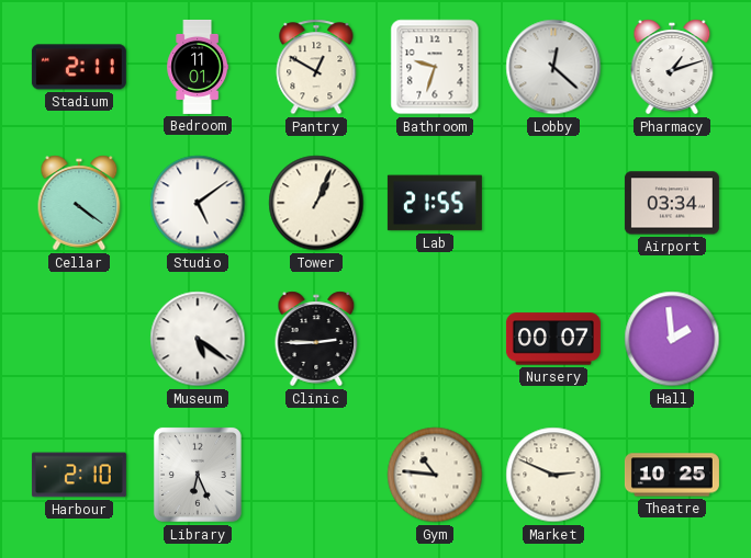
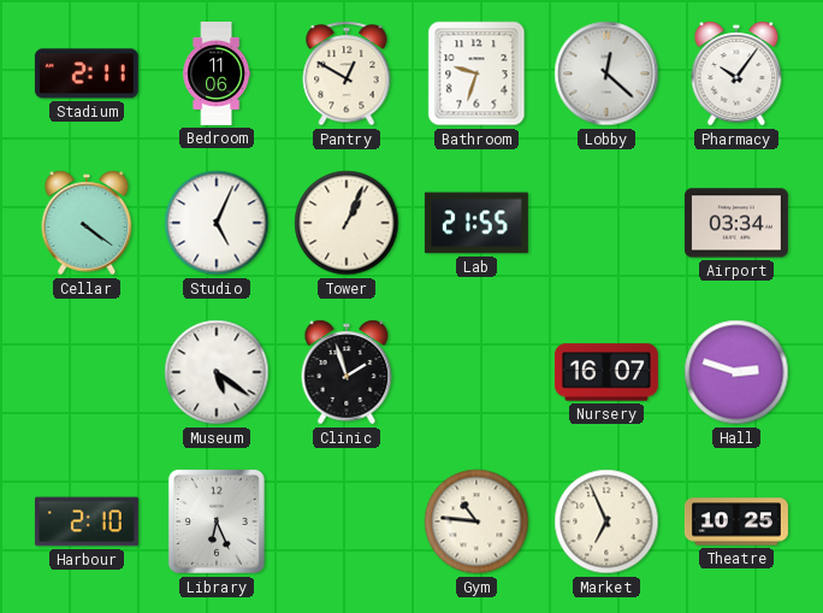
Bedroom: 11:01 -> 11:06
Pharmacy: 1:12 -> 10:06
Studio: 5:09 -> 5:04
Clinic: 2:45 -> 1:57
Nursery: 00:07 -> 16:07
Hall: 1:59 -> 2:48
Market: 2:49 -> 6:56
